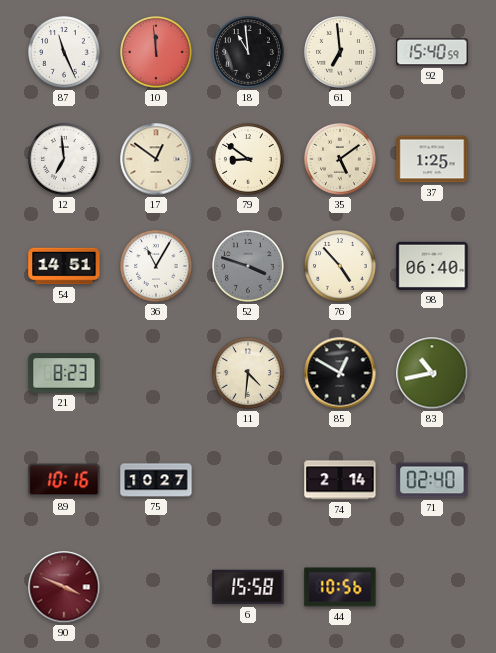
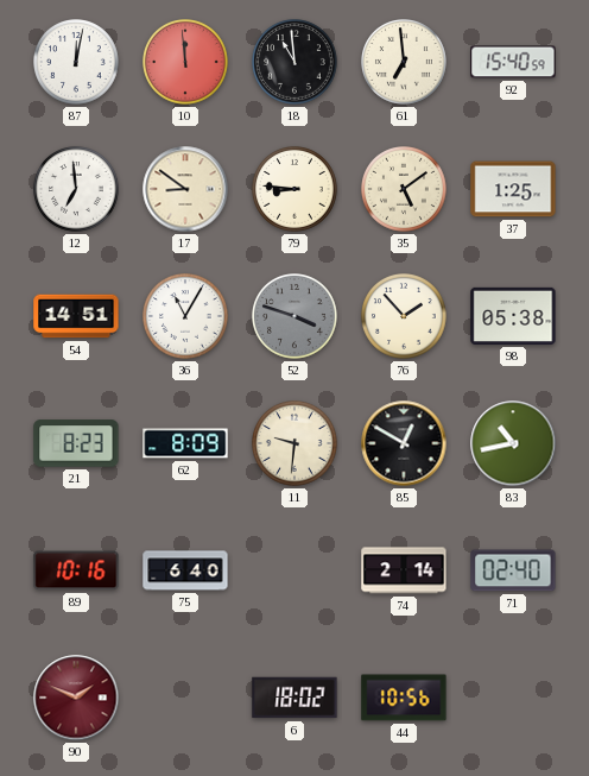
87: 11:26 -> 12:02
17: 12:51 -> 8:51
79: 8:51 -> 8:46
76: 4:53 -> 1:53
98: 06:40 -> 05:38
62: none -> 8:09
11: 4:31 -> 9:31
75: 10:27 -> 6:40
90: 3:49 -> 1:49
6: 15:58 -> 18:02
